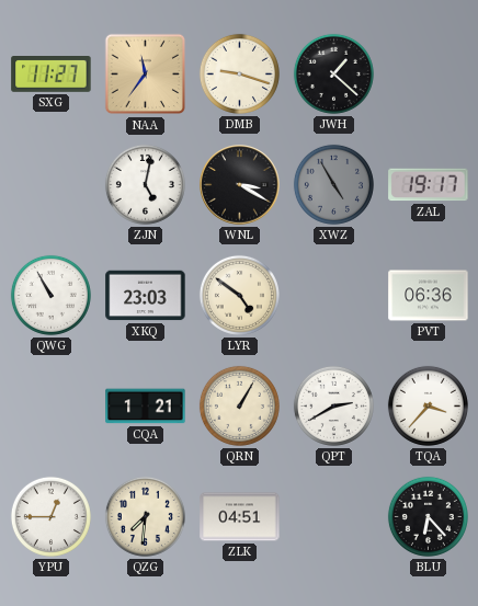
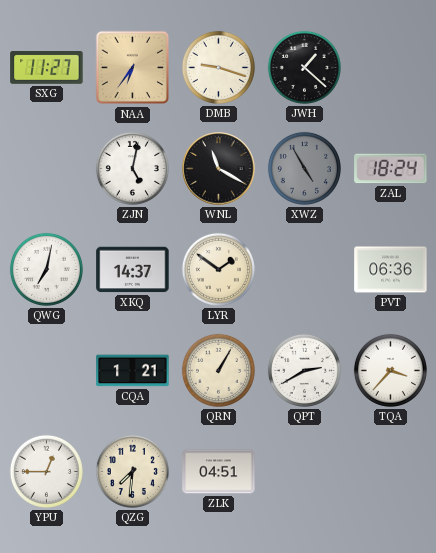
NAA: 11:36 -> 6:36
WNL: 3:20 -> 11:20
ZAL: 19:17 -> 18:24
QWG: 10:55 -> 7:02
XKQ: 23:03 -> 14:37
LYR: 4:51 -> 1:51
BLU: 6:23 -> none
